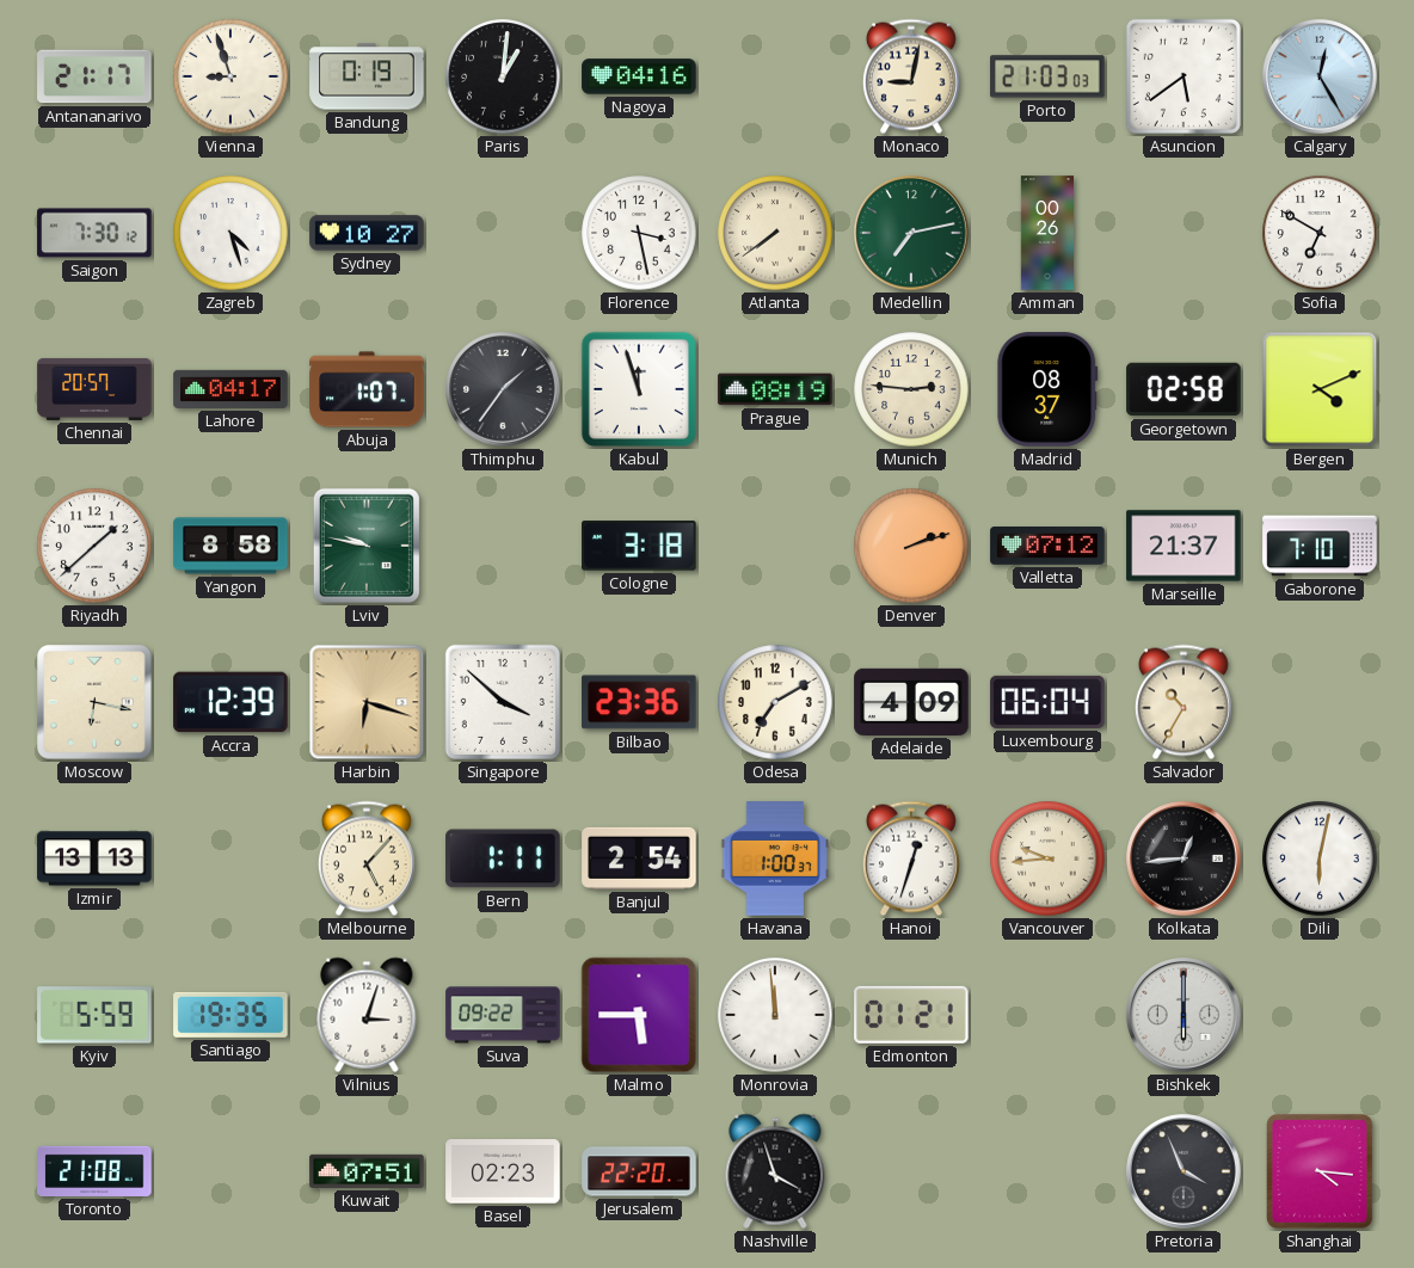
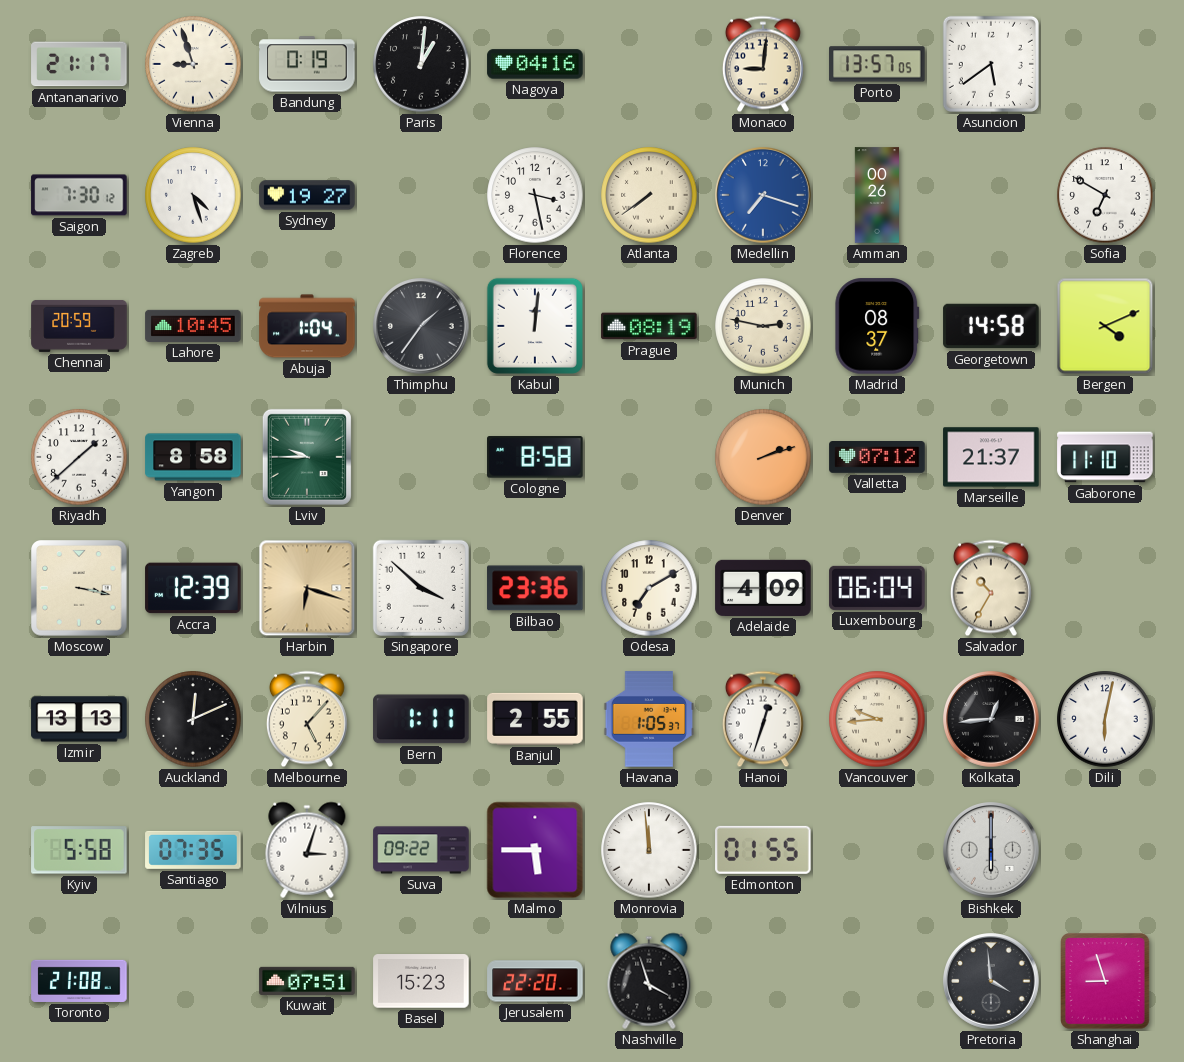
Monaco: 9:02 -> 9:01
Porto: 21:03 -> 13:57
Calgary: 12:25 -> none
Sydney: 10:27 -> 19:27
Medellin: 7:13 -> 7:18
Medellin dial: green -> blue
Chennai: 20:57 -> 20:59
Lahore: 04:17 -> 10:45
Abuja: 1:07 -> 1:04
Kabul: 11:57 -> 12:01
Munich: 2:46 -> 2:47
Georgetown: 02:58 -> 14:58
Lviv: 9:47 -> 9:45
Cologne: 3:18 -> 8:58
Gaborone: 7:10 -> 11:10
Moscow: 6:17 -> 3:17
Auckland: none -> 12:11
Banjul: 2:54 -> 2:55
Havana: 1:00 -> 1:05
Kyiv: 5:59 -> 5:58
Santiago: 19:35 -> 07:35
Edmonton: 01:21 -> 01:55
Basel: 02:23 -> 15:23
Pretoria: 3:56 -> 3:59
Shanghai: 4:16 -> 8:57
